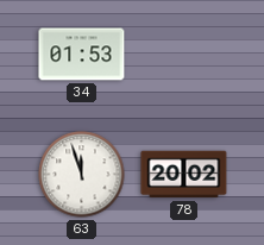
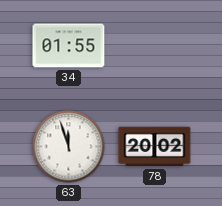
34: 01:53 -> 01:55
